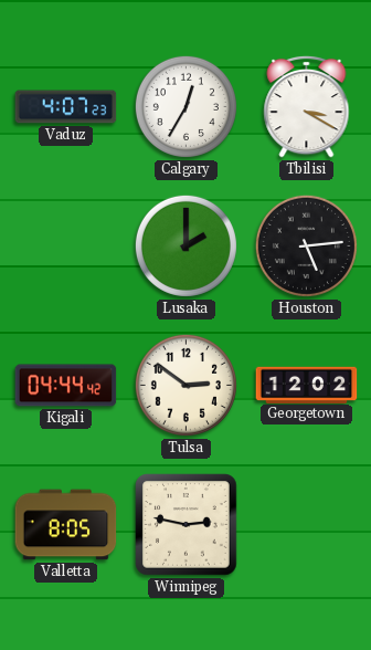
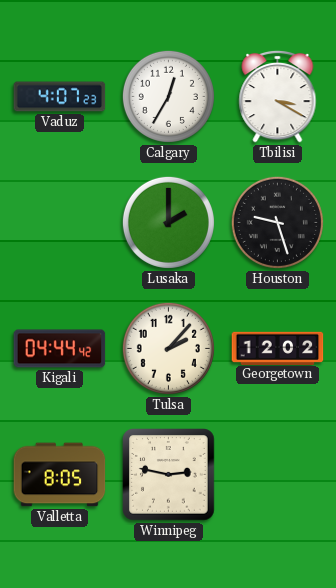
Houston: 5:14 -> 9:27
Tulsa: 2:51 -> 2:07
